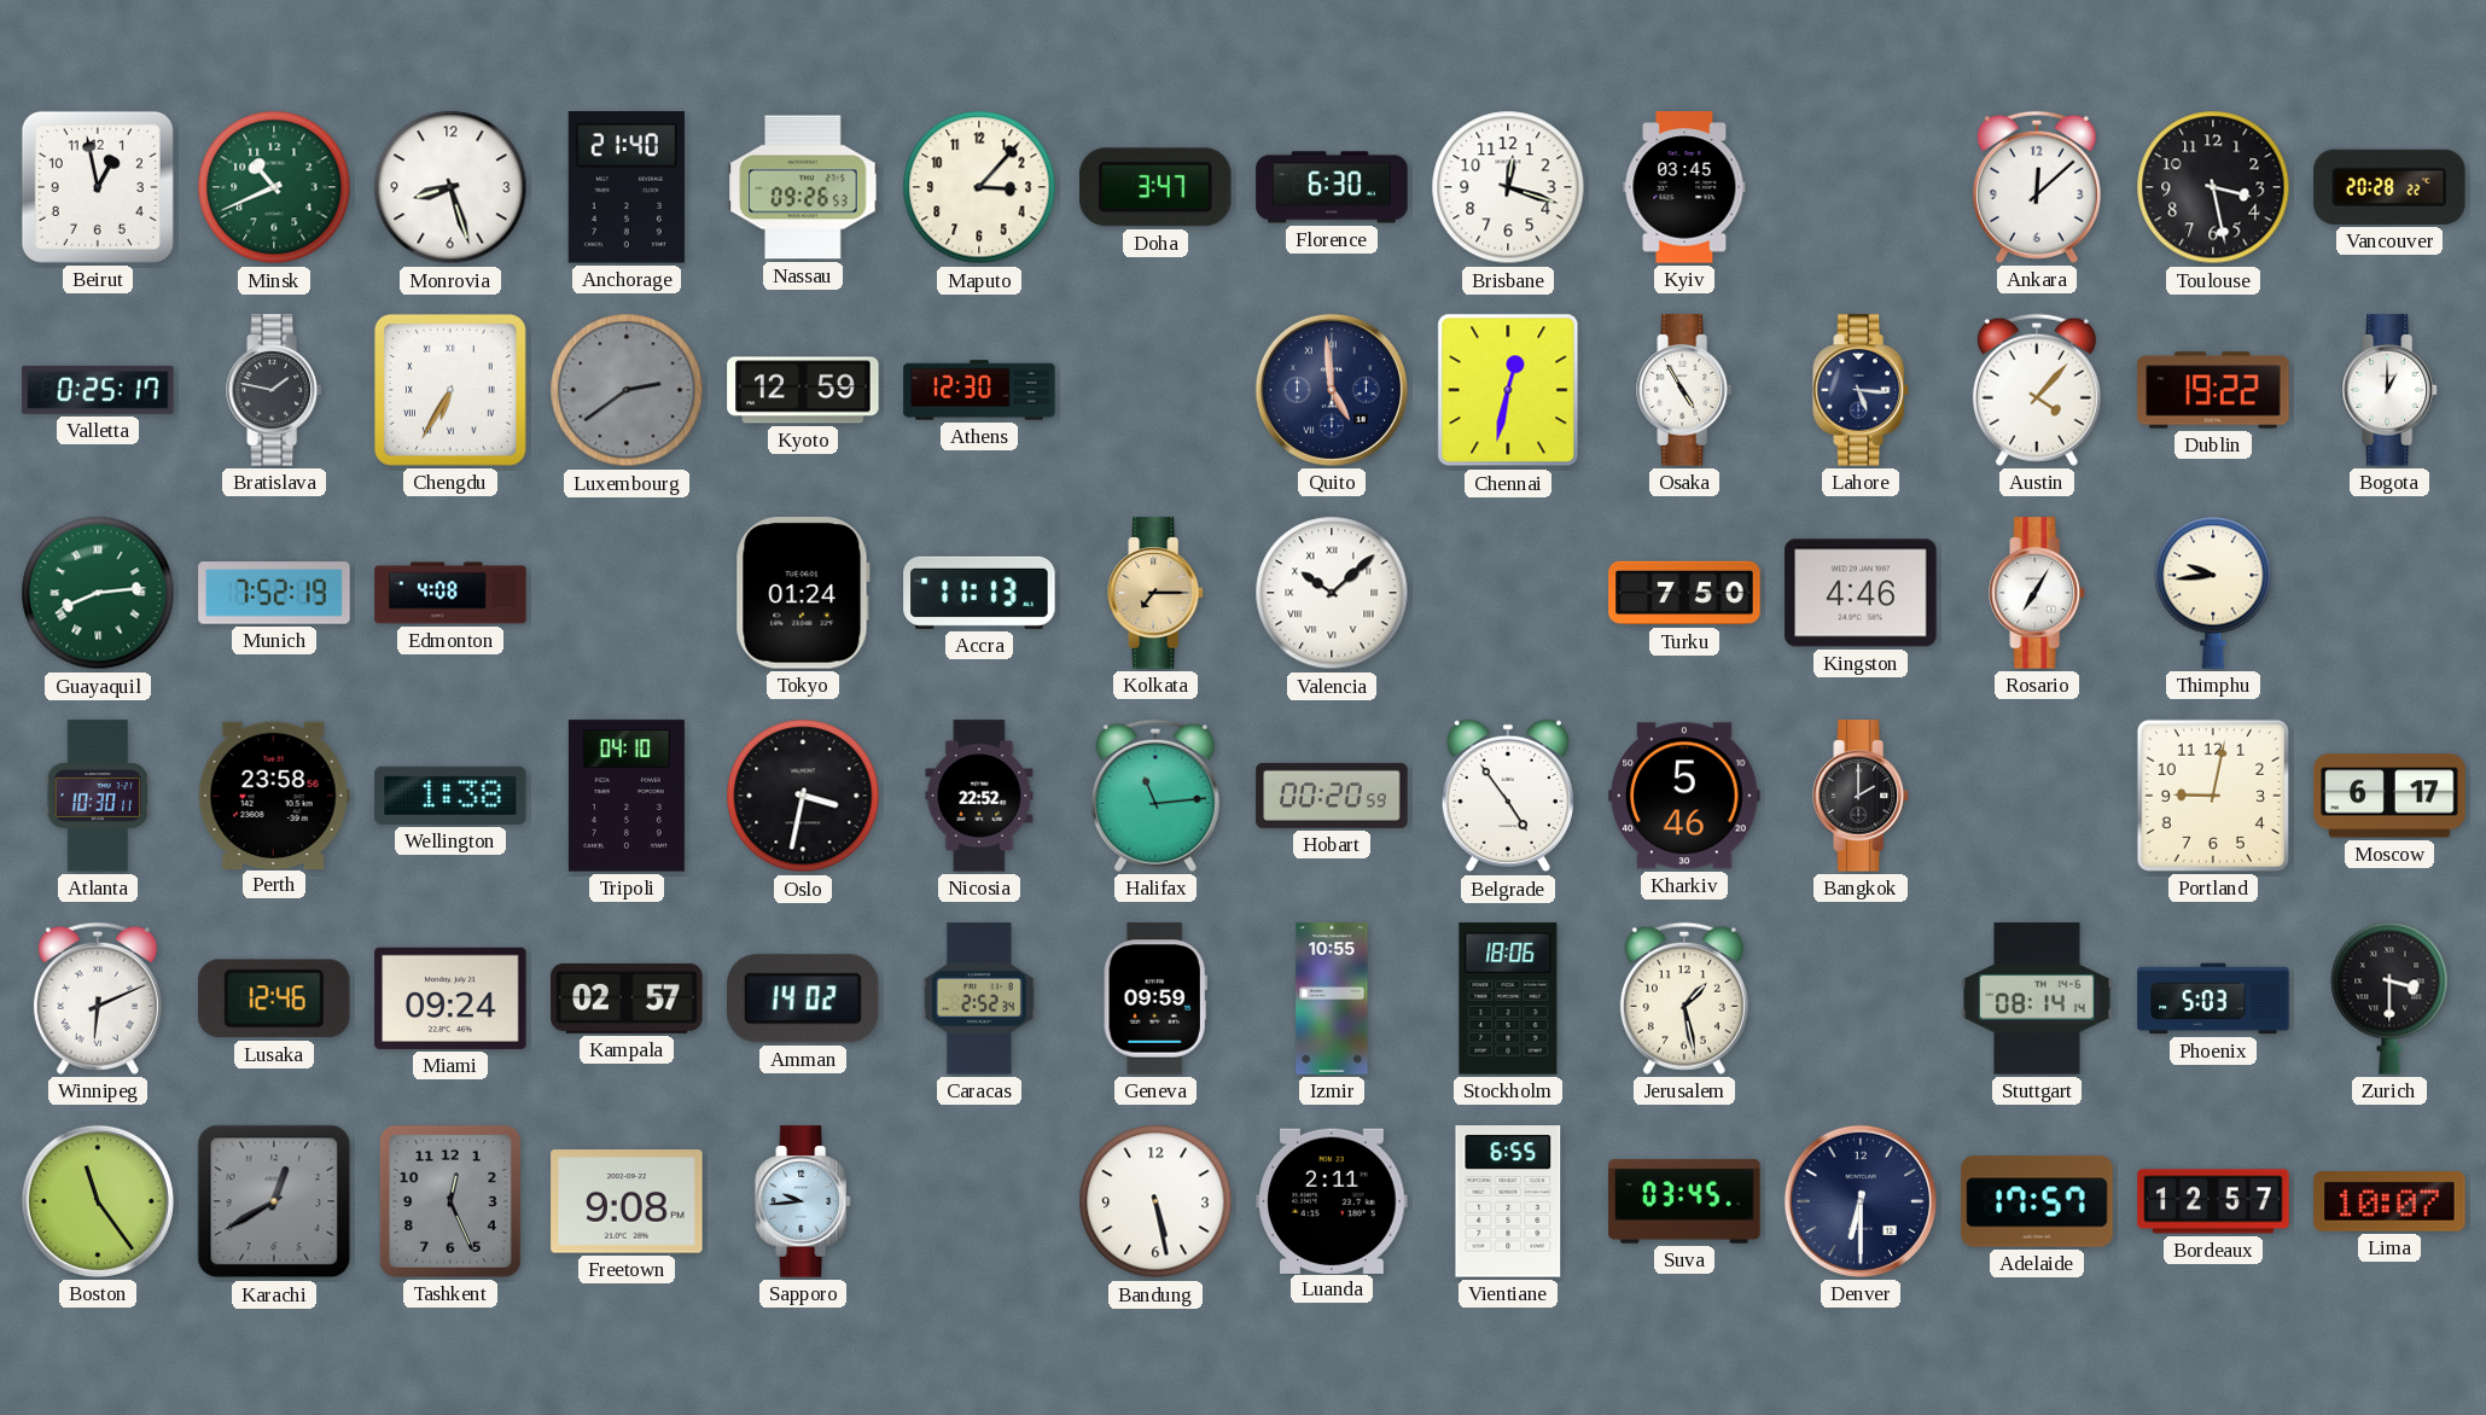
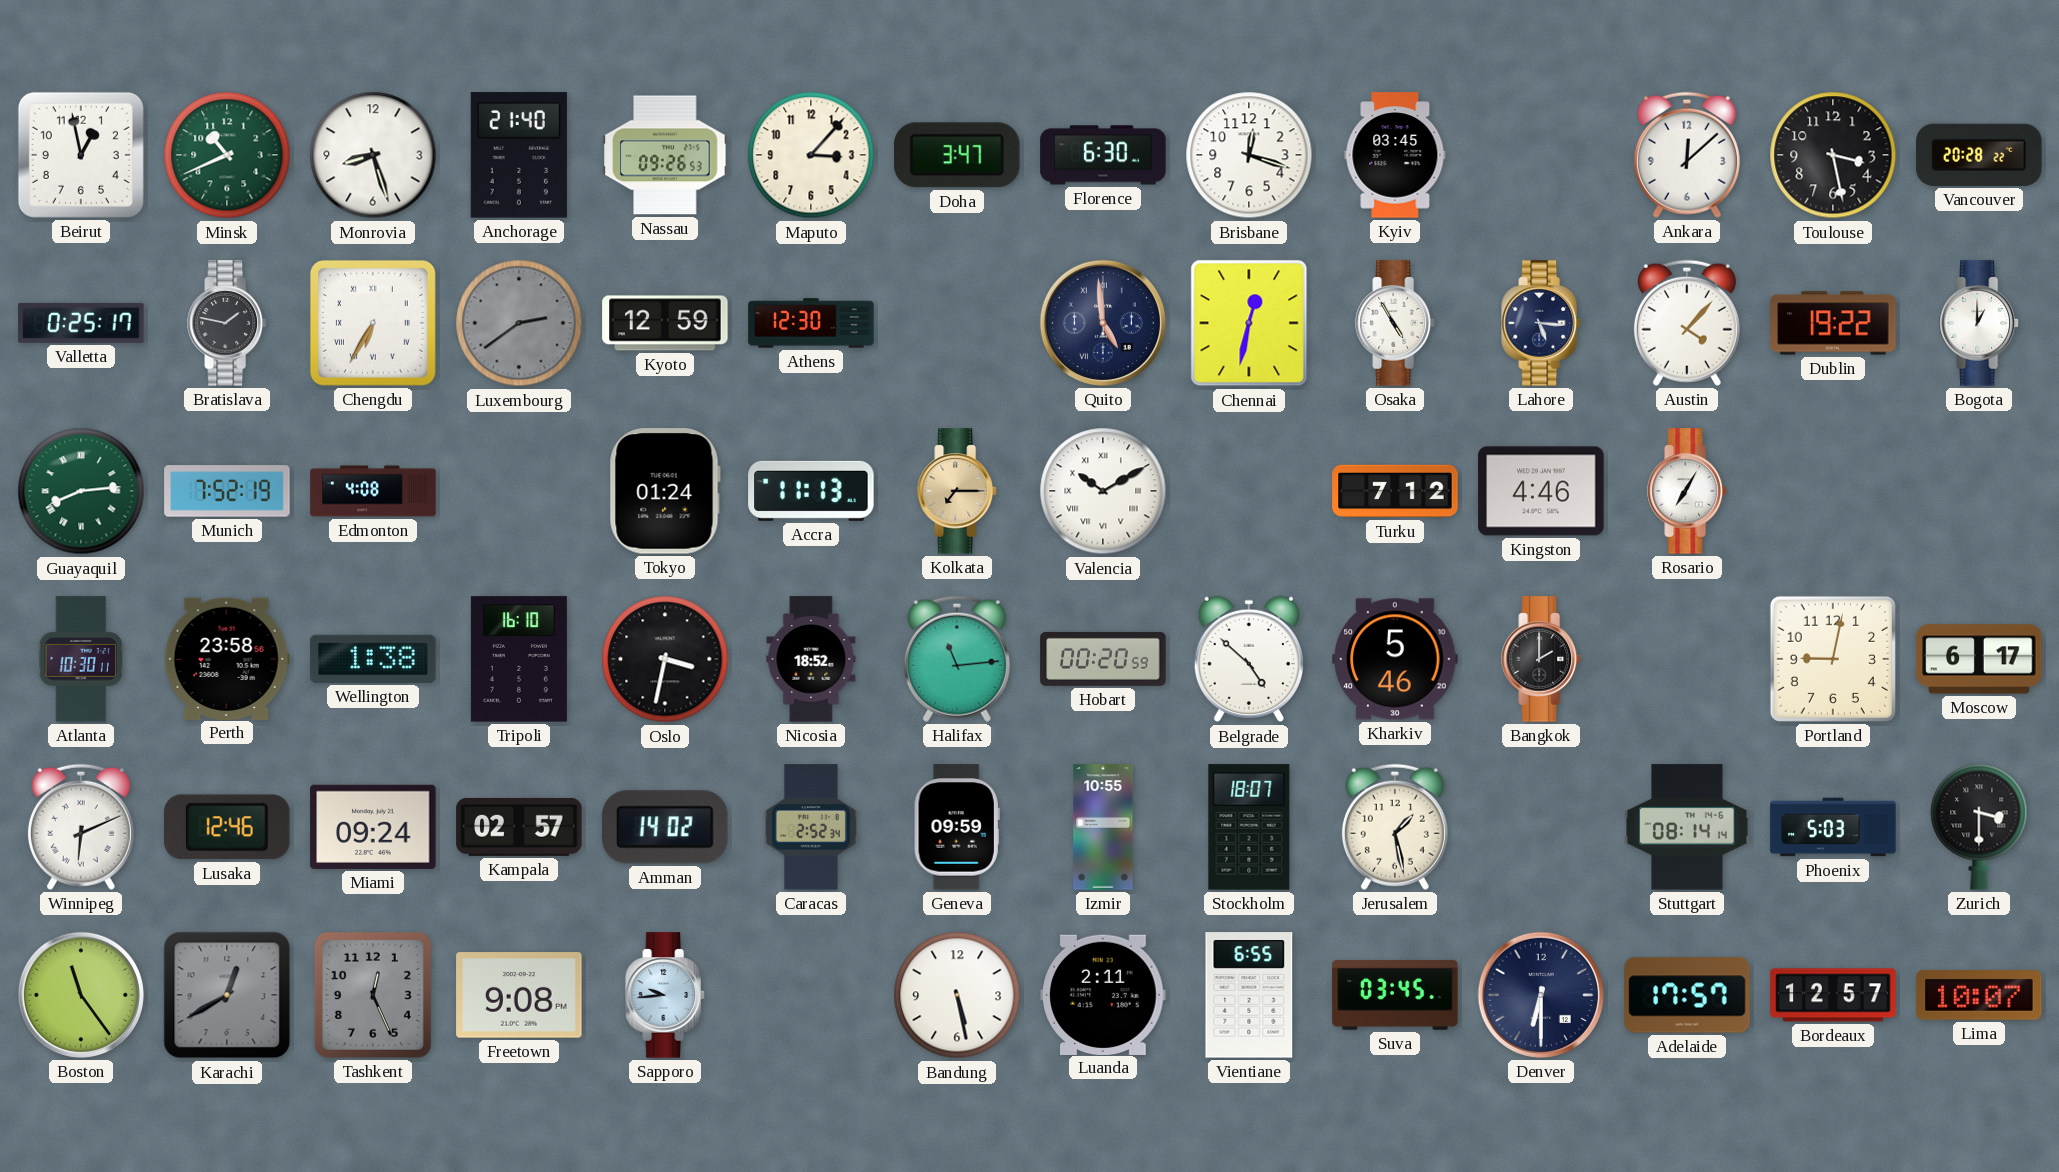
Valencia: 10:08 -> 10:10
Turku: 7:50 -> 7:12
Thimphu: 9:44 -> none
Tripoli: 04:10 -> 16:10
Nicosia: 22:52 -> 18:52
Belgrade: 4:54 -> 4:52
Stockholm: 18:06 -> 18:07
